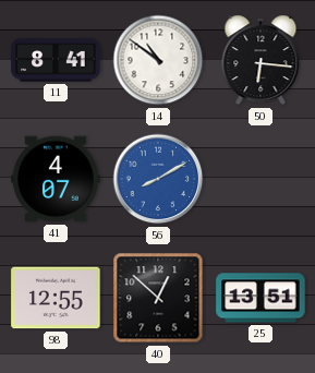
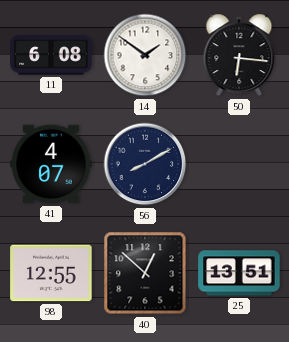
11: 8:41 -> 6:08
14: 10:51 -> 1:51
56 dial: blue -> navy
